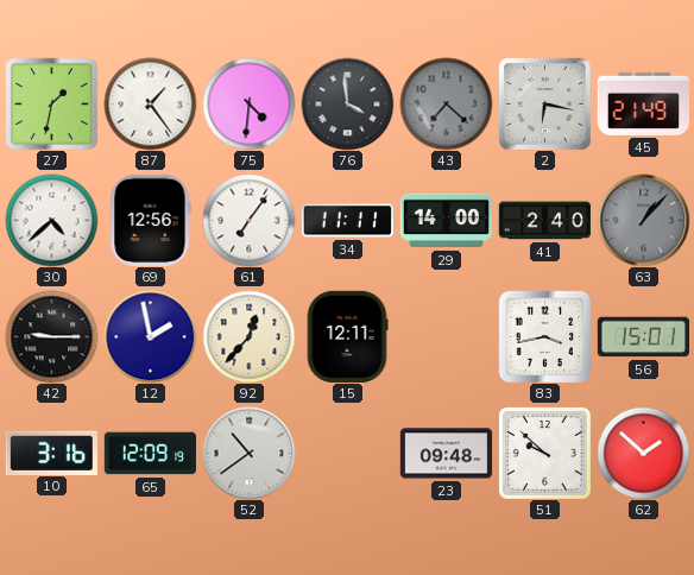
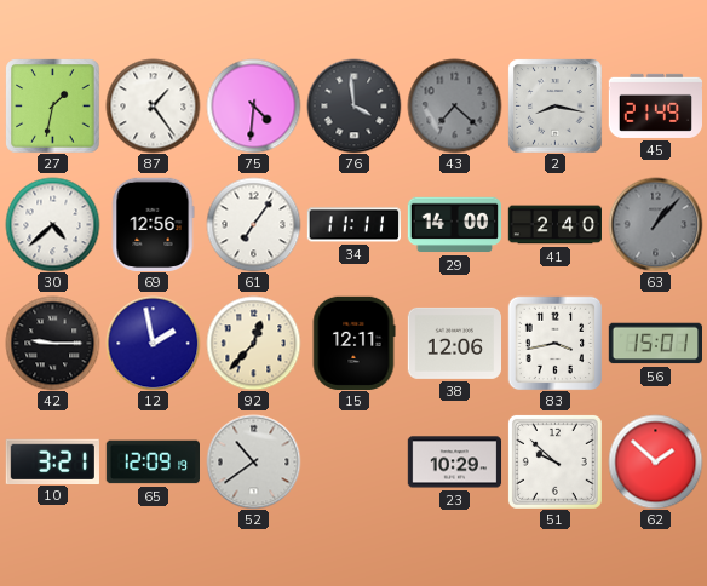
2: 6:17 -> 8:17
38: none -> 12:06
10: 3:16 -> 3:21
23: 09:48 -> 10:29
